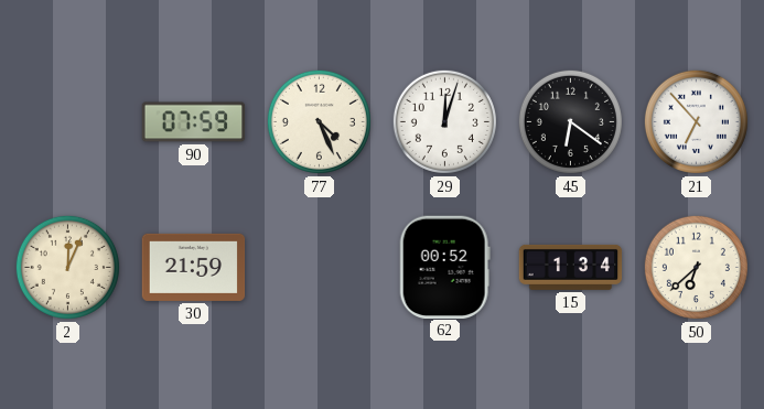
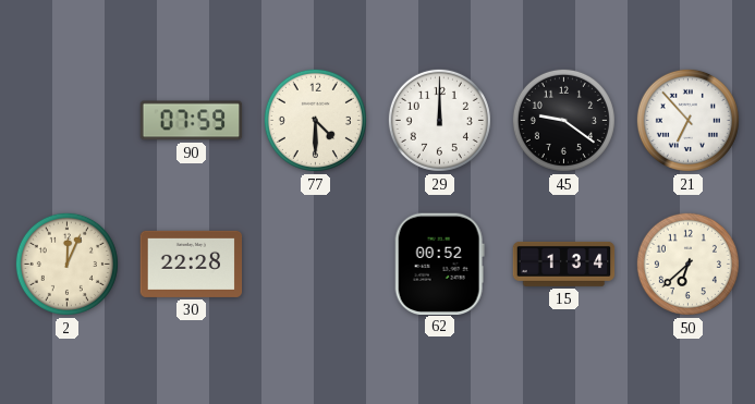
77: 4:26 -> 4:30
29: 12:03 -> 12:00
45: 6:21 -> 9:21
30: 21:59 -> 22:28
